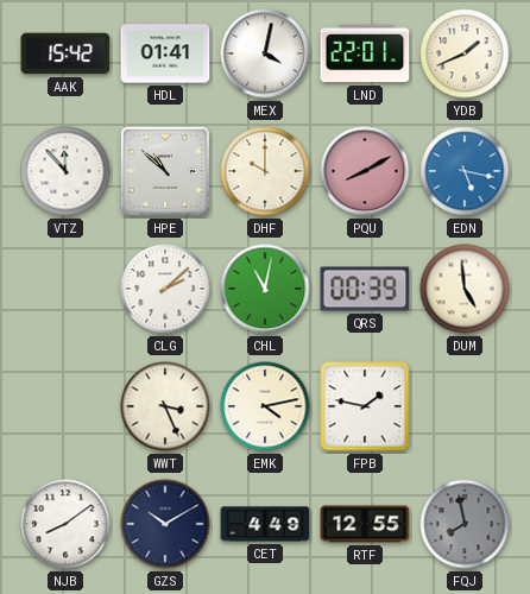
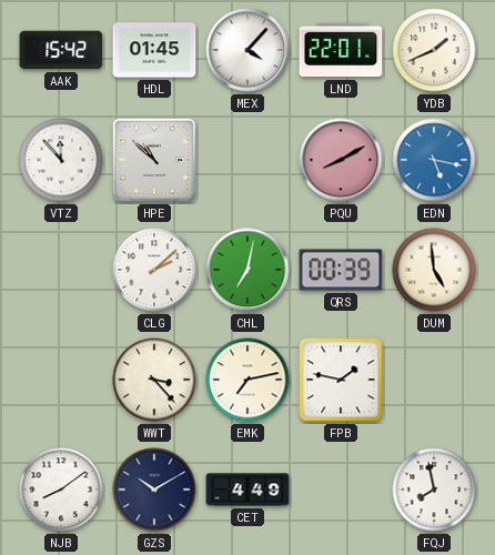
HDL: 01:41 -> 01:45
MEX: 4:02 -> 4:07
DHF: 10:00 -> none
CHL: 11:02 -> 7:02
WWT: 3:26 -> 3:23
EMK: 4:13 -> 7:13
RTF: 12:55 -> none
FQJ dial: grey -> white
